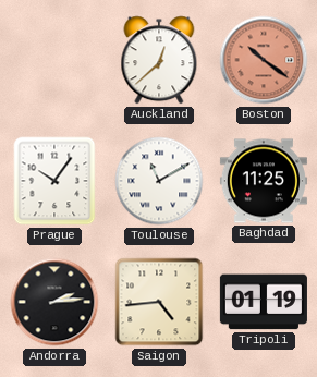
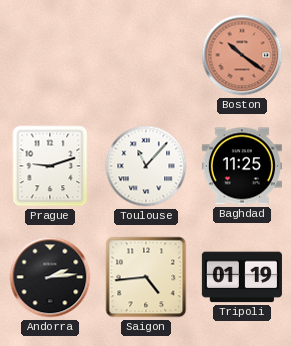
Auckland: 12:38 -> none
Prague: 10:06 -> 9:12
Toulouse: 11:10 -> 11:07
